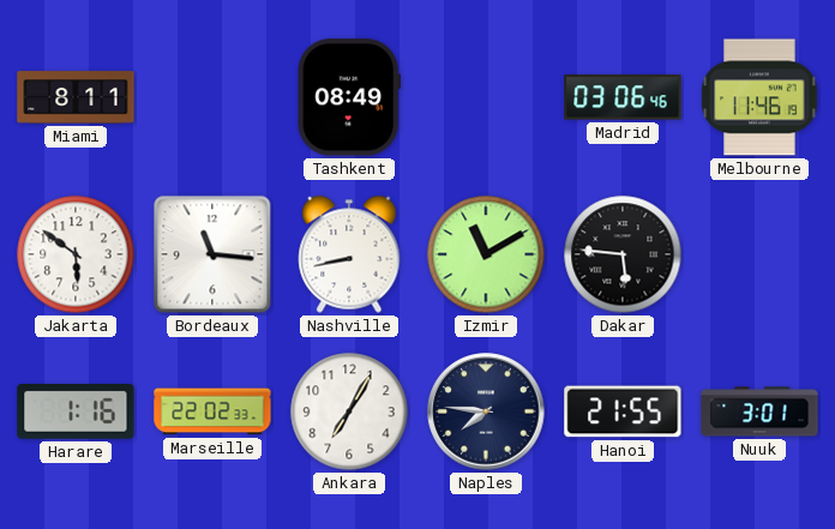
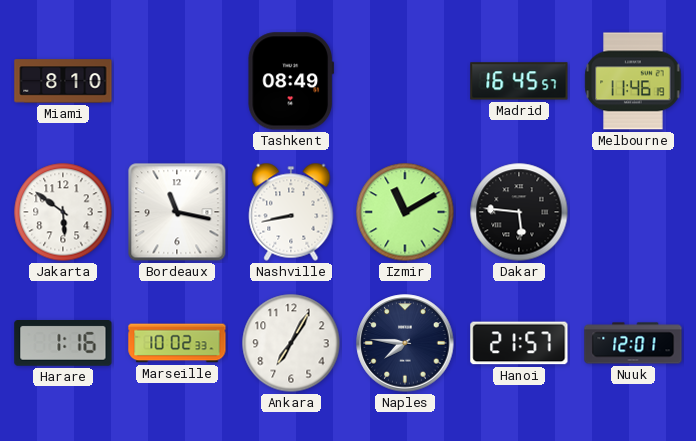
Miami: 8:11 -> 8:10
Madrid: 03:06 -> 16:45
Bordeaux: 11:16 -> 11:17
Marseille: 22:02 -> 10:02
Hanoi: 21:55 -> 21:57
Nuuk: 3:01 -> 12:01
